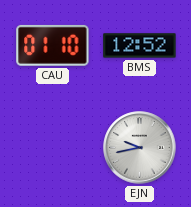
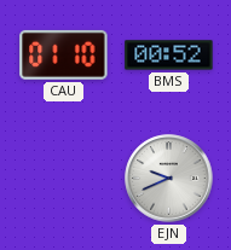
BMS: 12:52 -> 00:52
EJN: 9:43 -> 9:41
